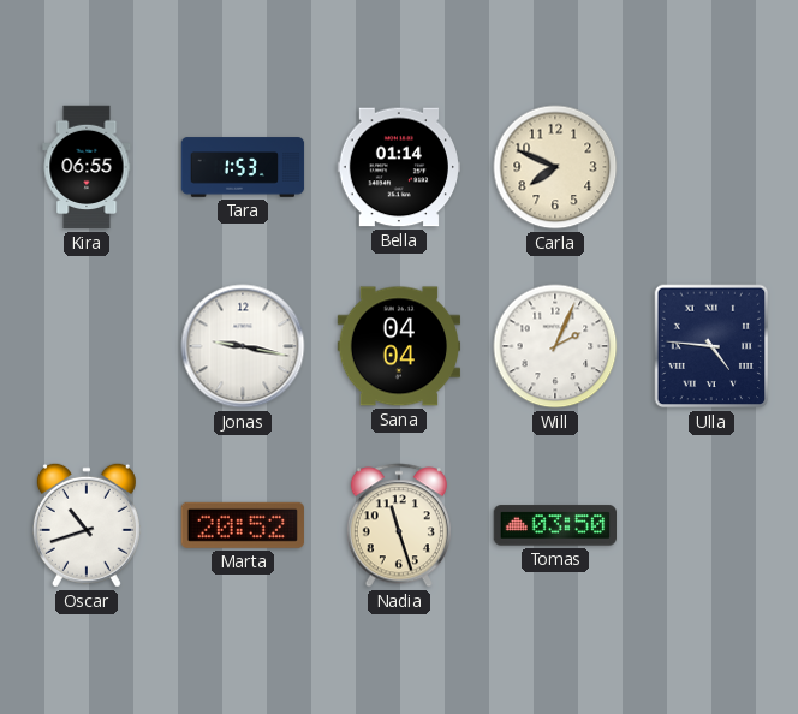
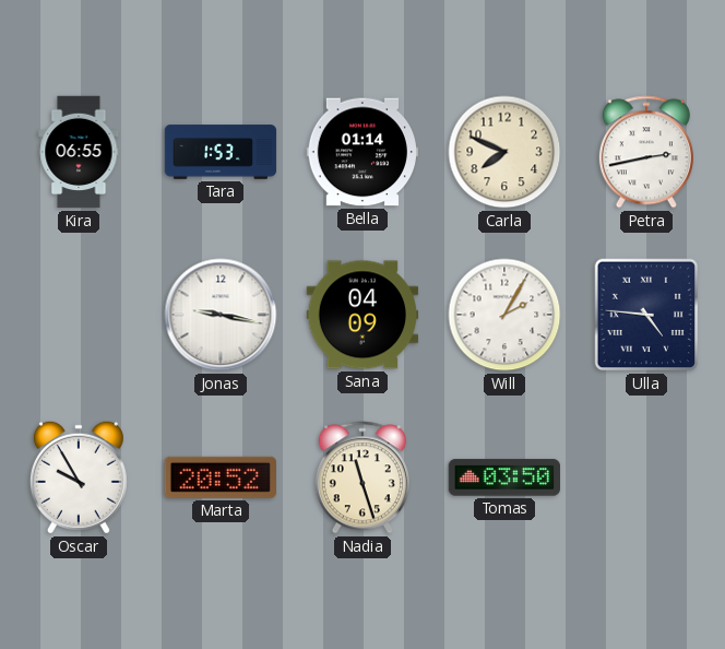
Petra: none -> 2:43
Sana: 04:04 -> 04:09
Will: 2:04 -> 2:05
Oscar: 10:42 -> 9:55
